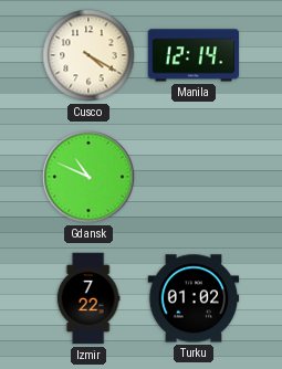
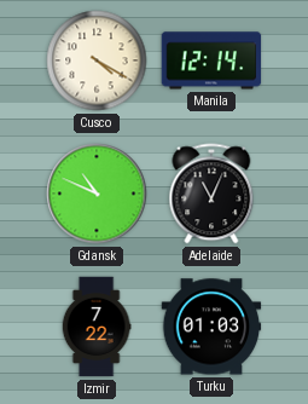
Adelaide: none -> 11:04
Turku: 01:02 -> 01:03
